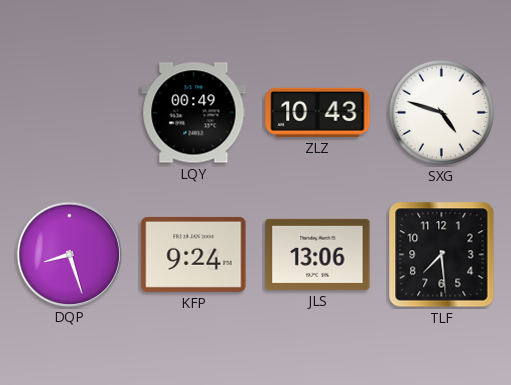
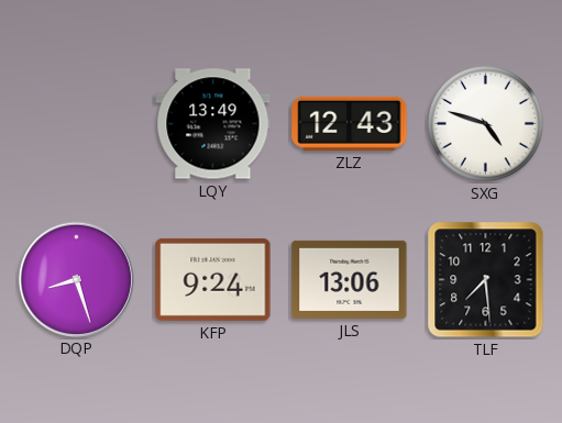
LQY: 00:49 -> 13:49
ZLZ: 10:43 -> 12:43
